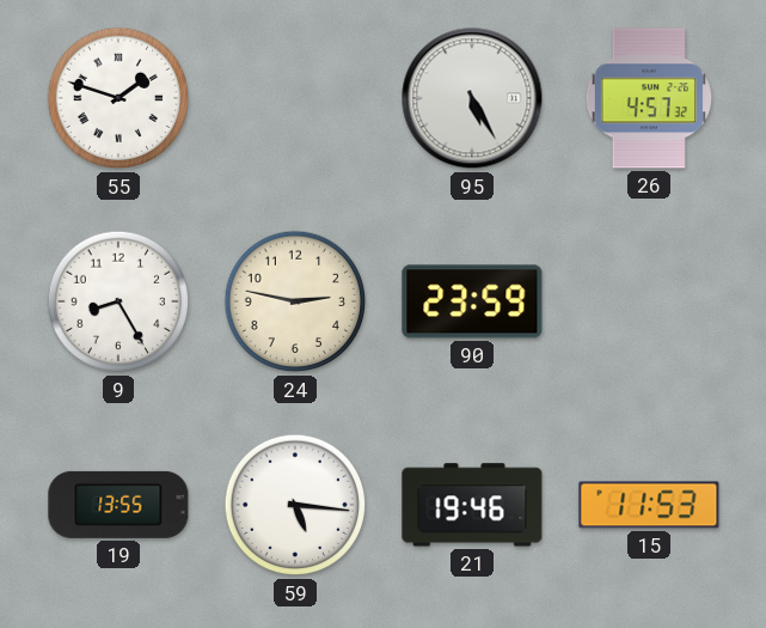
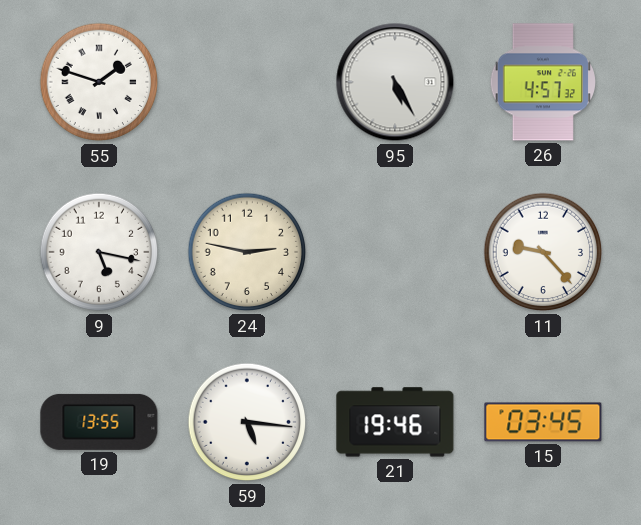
9: 8:25 -> 5:17
90: 23:59 -> none
11: none -> 9:23
15: 11:53 -> 03:45
